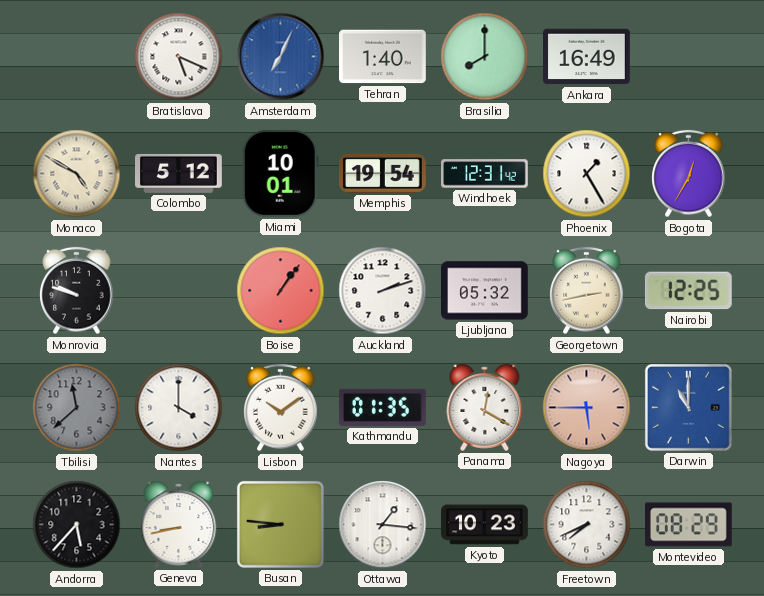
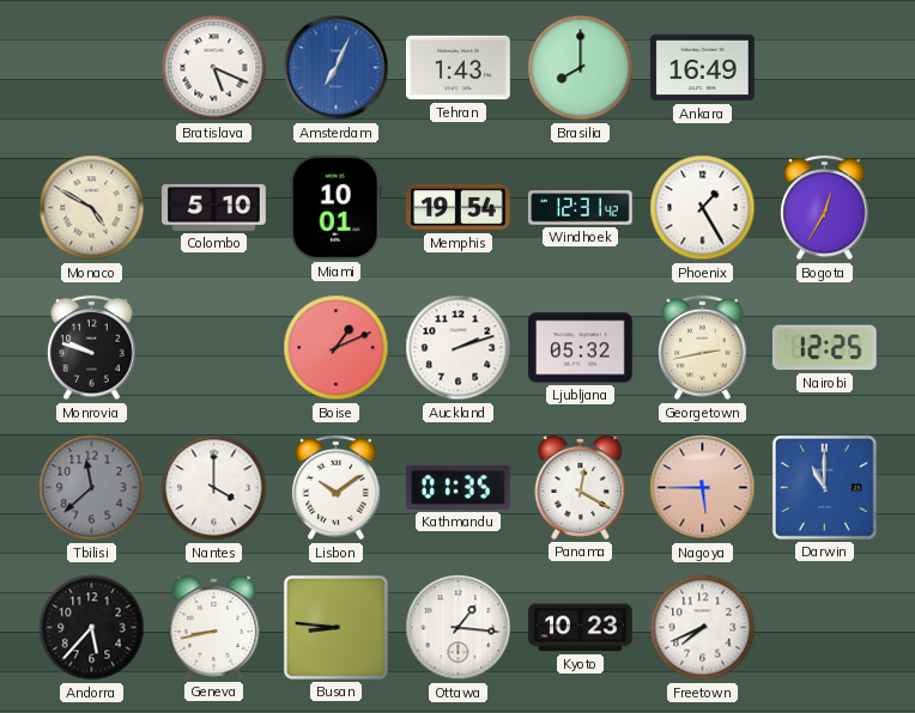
Tehran: 1:40 -> 1:43
Colombo: 5:12 -> 5:10
Boise: 1:06 -> 1:11
Montevideo: 08:29 -> none
